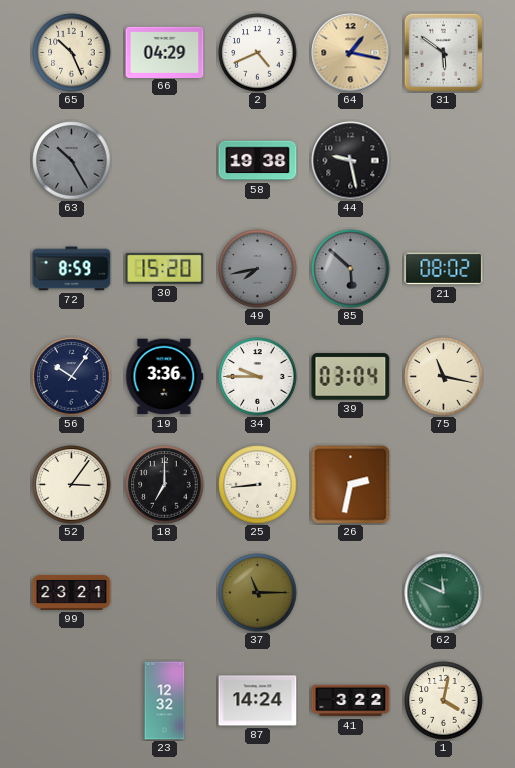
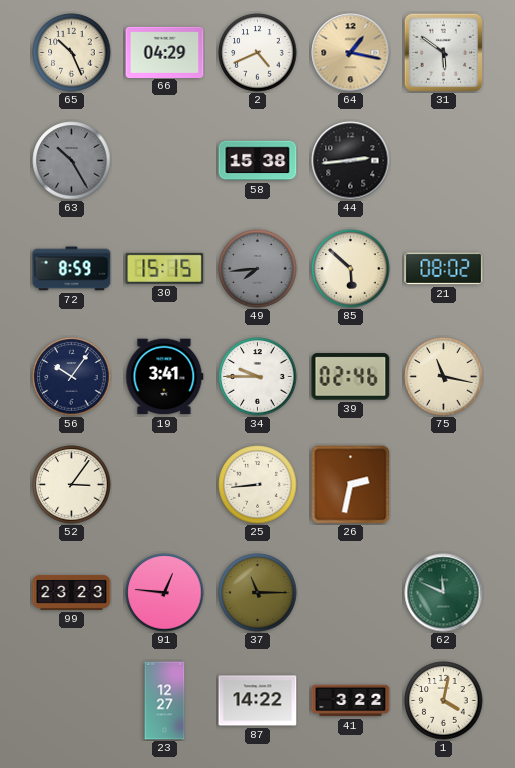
58: 19:38 -> 15:38
44: 9:28 -> 2:44
30: 15:20 -> 15:15
49: 7:43 -> 7:44
85 dial: grey -> cream
19: 3:36 -> 3:41
39: 03:04 -> 02:46
18: 7:00 -> none
99: 23:21 -> 23:23
91: none -> 12:46
23: 12:32 -> 12:27
87: 14:24 -> 14:22
